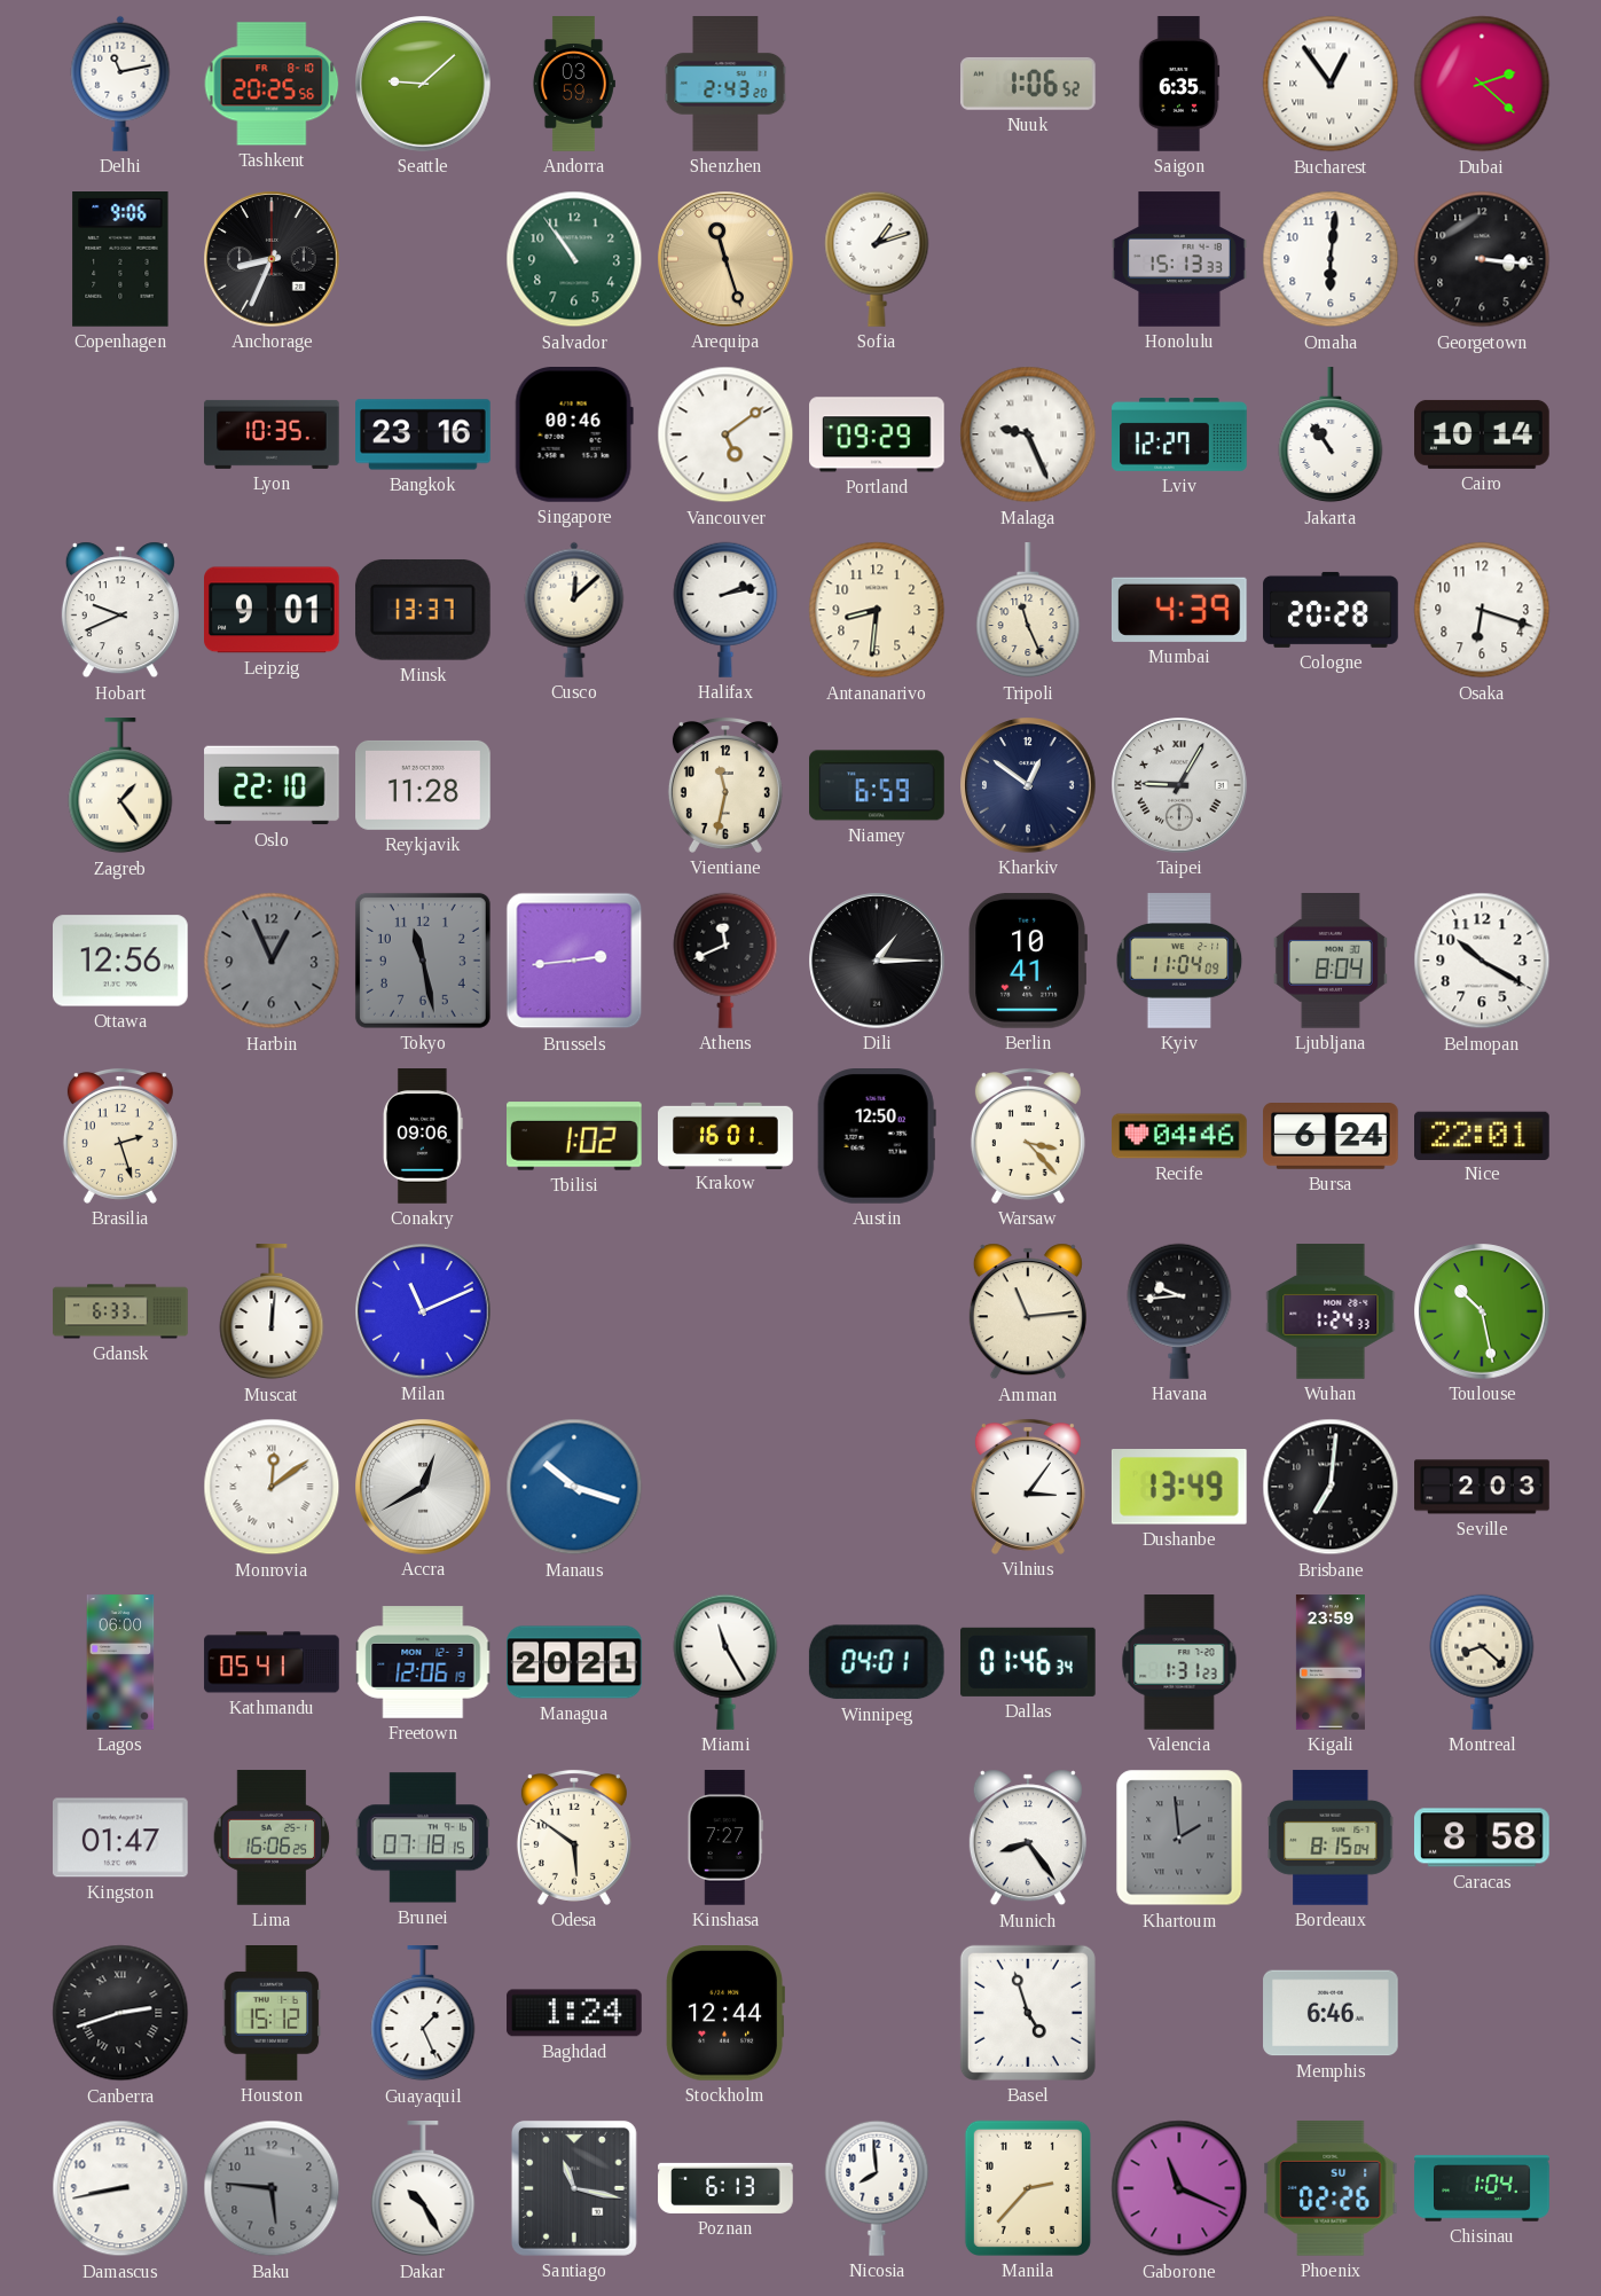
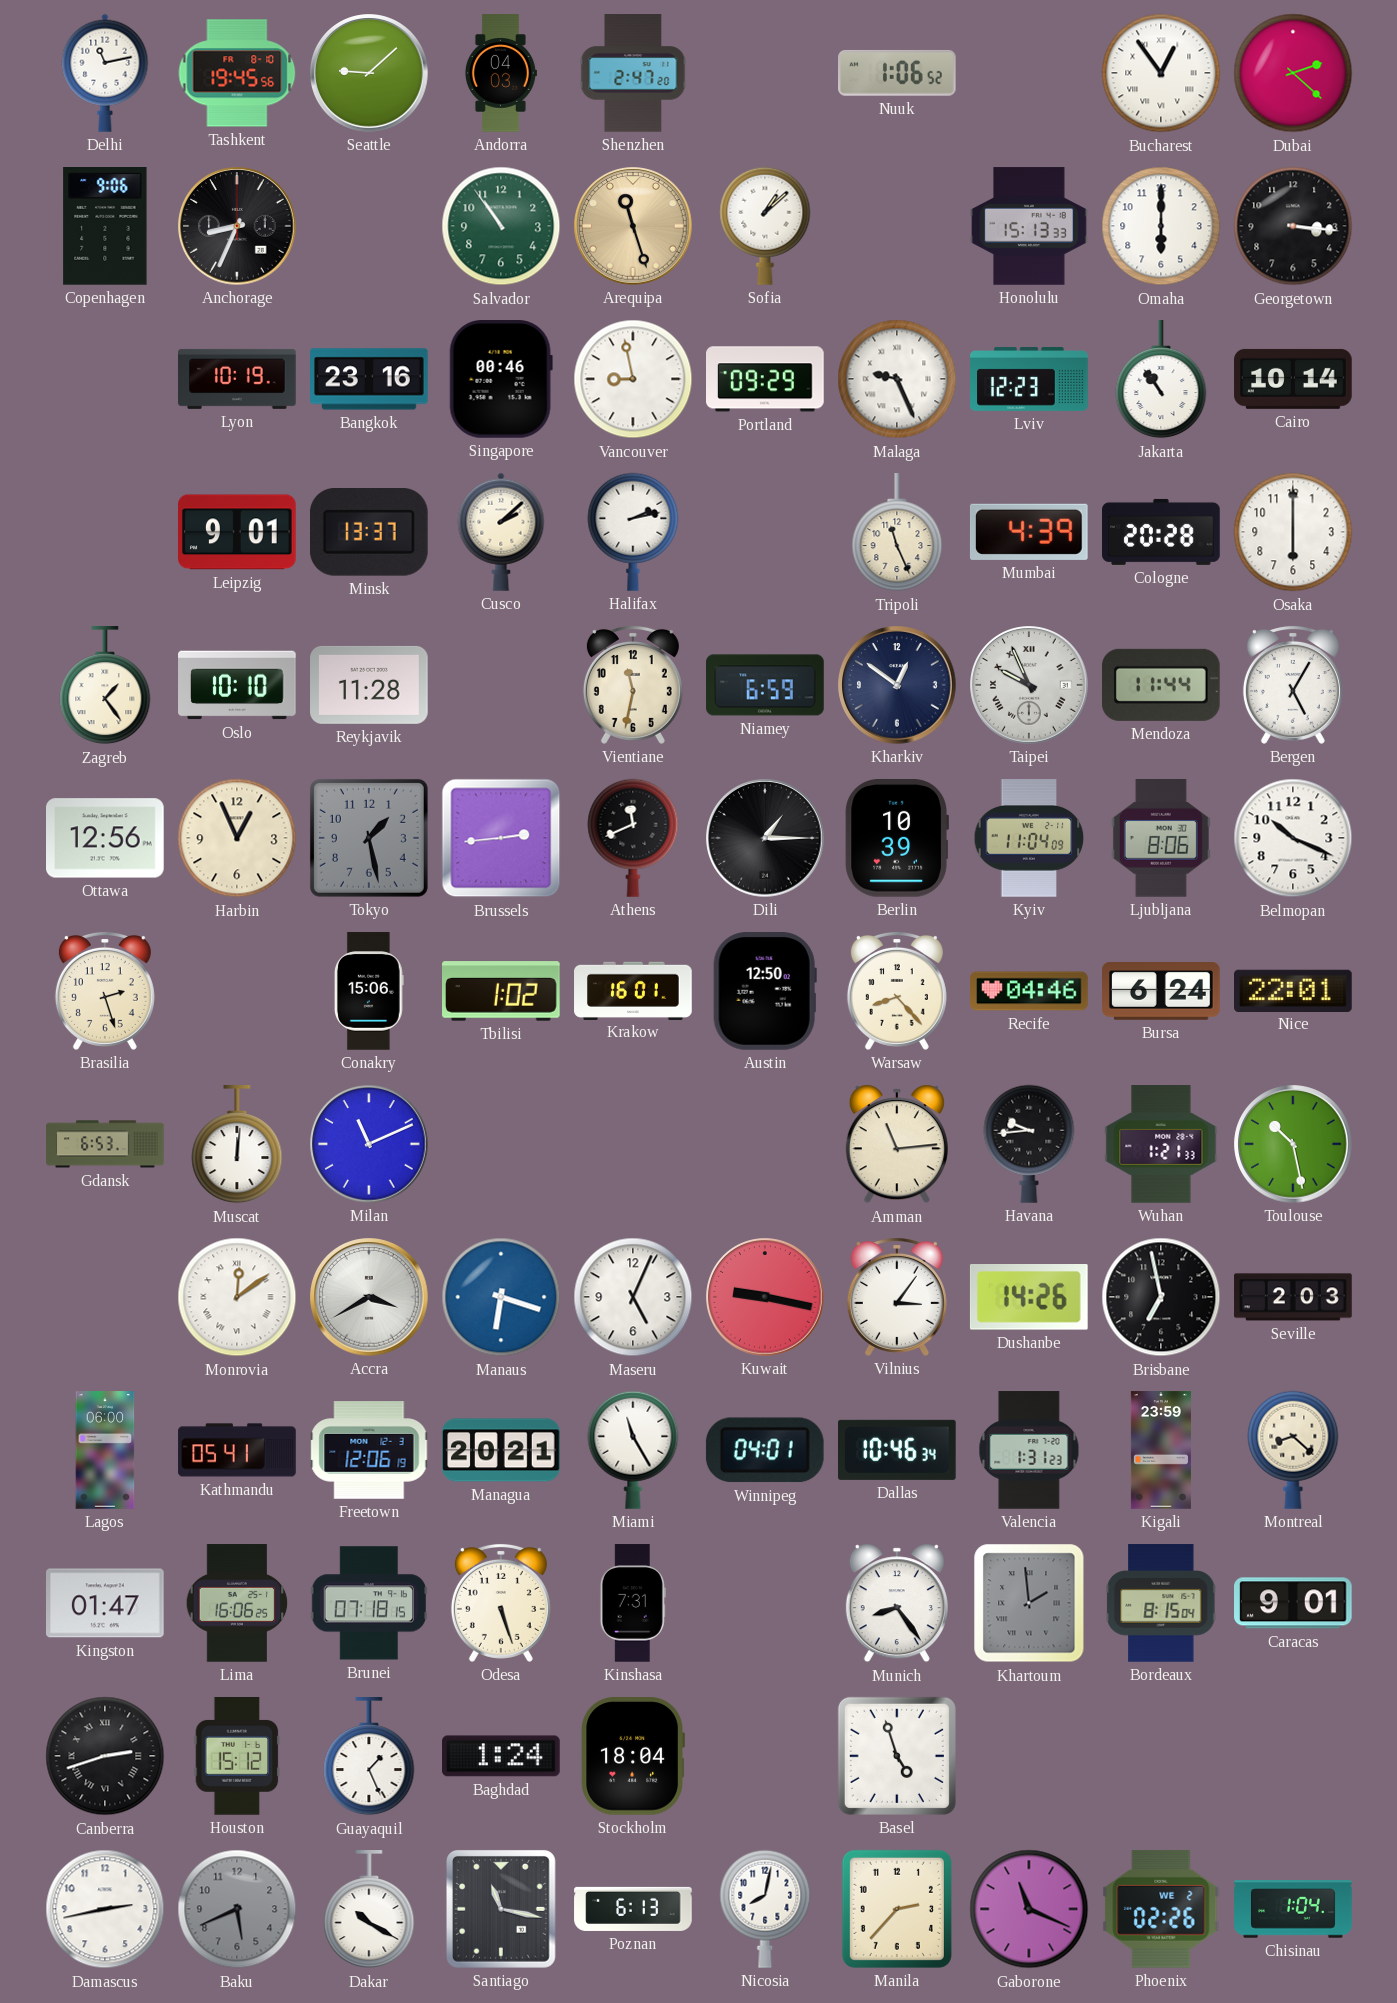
Tashkent: 20:25 -> 19:45
Andorra: 03:59 -> 04:03
Shenzhen: 2:43 -> 2:47
Saigon: 6:35 -> none
Sofia: 1:12 -> 1:08
Omaha: 6:01 -> 6:00
Lyon: 10:35 -> 10:19
Vancouver: 5:09 -> 8:58
Lviv: 12:27 -> 12:23
Hobart: 9:41 -> none
Cusco: 12:08 -> 2:08
Antananarivo: 8:31 -> none
Osaka: 6:18 -> 6:00
Oslo: 22:10 -> 10:10
Taipei: 9:05 -> 9:56
Mendoza: none -> 11:44
Bergen: none -> 5:05
Harbin dial: grey -> cream
Tokyo: 11:28 -> 1:28
Berlin: 10:41 -> 10:39
Ljubljana: 8:04 -> 8:06
Belmopan: 10:20 -> 10:19
Conakry: 09:06 -> 15:06
Warsaw: 3:23 -> 8:23
Gdansk: 6:33 -> 6:53
Wuhan: 1:24 -> 1:21
Accra: 12:40 -> 3:40
Manaus: 10:18 -> 6:18
Maseru: none -> 5:04
Kuwait: none -> 9:17
Dushanbe: 13:49 -> 14:26
Brisbane: 7:01 -> 6:58
Dallas: 01:46 -> 10:46
Odesa: 5:51 -> 5:27
Kinshasa: 7:27 -> 7:31
Caracas: 8:58 -> 9:01
Stockholm: 12:44 -> 18:04
Memphis: 6:46 -> none
Damascus: 8:43 -> 2:43
Baku: 5:46 -> 5:41
Dakar: 10:25 -> 10:20
Nicosia: 7:59 -> 8:02
Phoenix date: SU 1 -> WE 2
